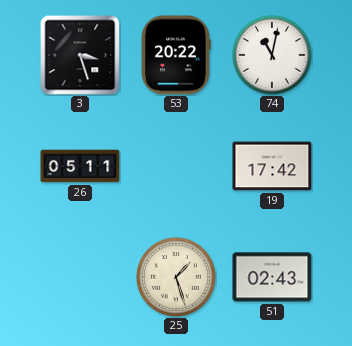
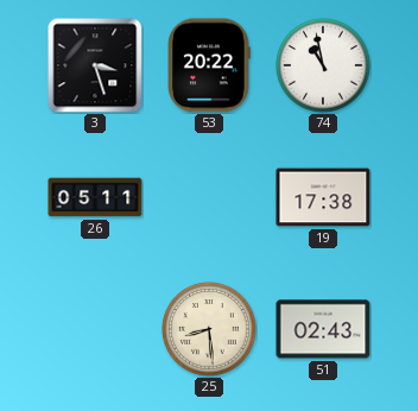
74: 11:02 -> 10:58
19: 17:42 -> 17:38
25: 1:27 -> 8:29
